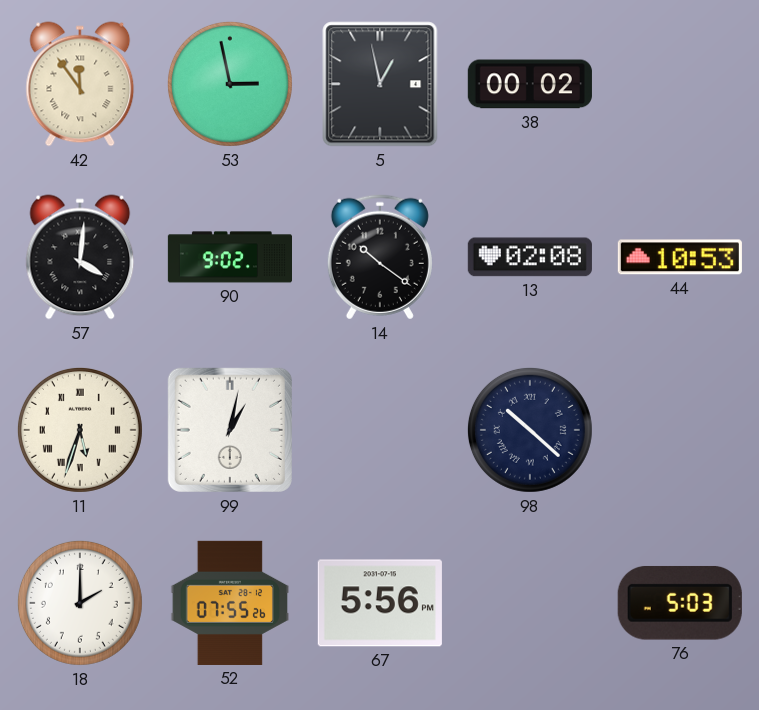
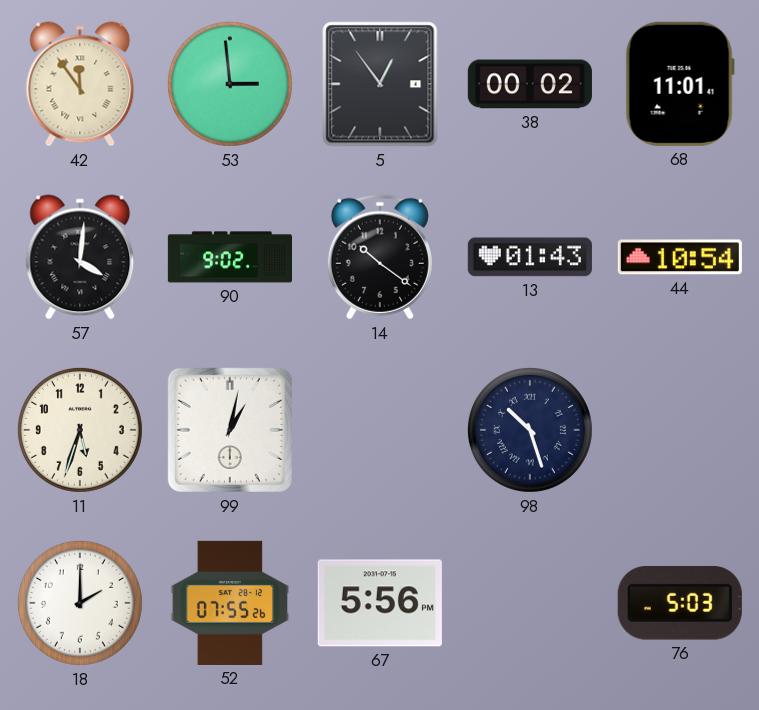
53: 2:58 -> 2:59
5: 12:58 -> 12:54
68: none -> 11:01
13: 02:08 -> 01:43
44: 10:53 -> 10:54
11 numerals: Roman -> Arabic
98: 10:22 -> 10:27
